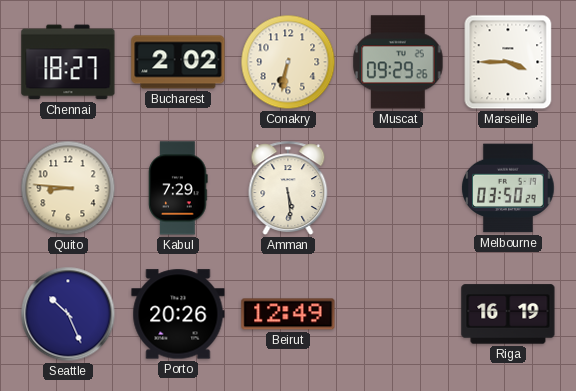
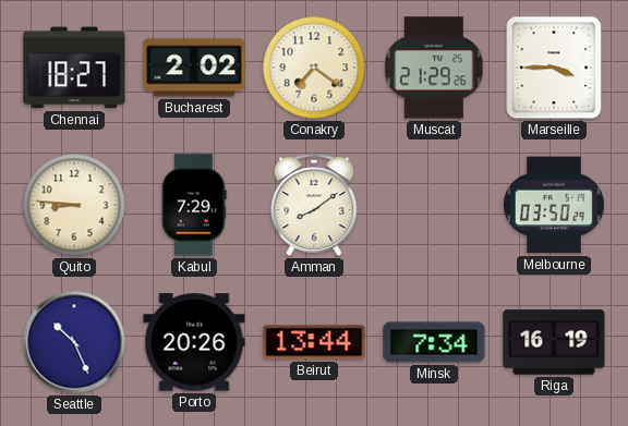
Conakry: 6:32 -> 7:21
Muscat: 09:29 -> 21:29
Amman: 5:29 -> 8:09
Beirut: 12:49 -> 13:44
Minsk: none -> 7:34
